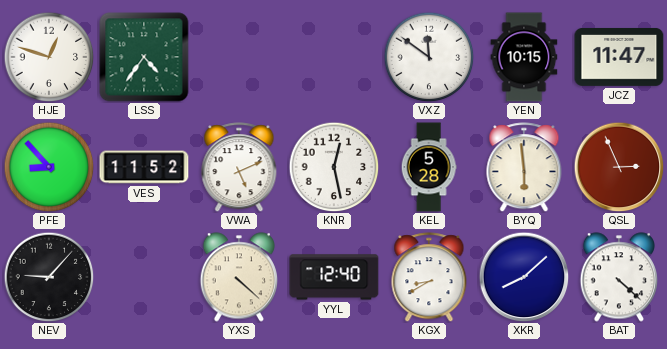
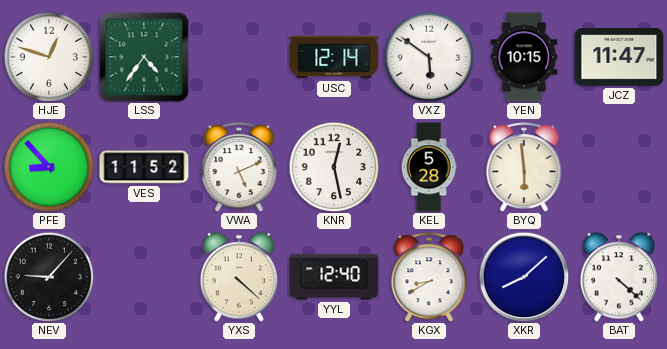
USC: none -> 12:14
VXZ: 11:51 -> 5:51
QSL: 2:56 -> none
